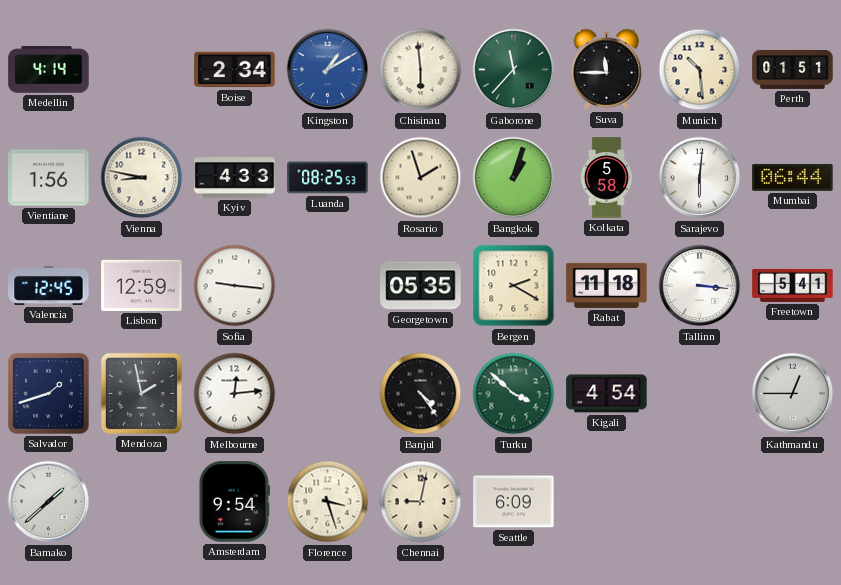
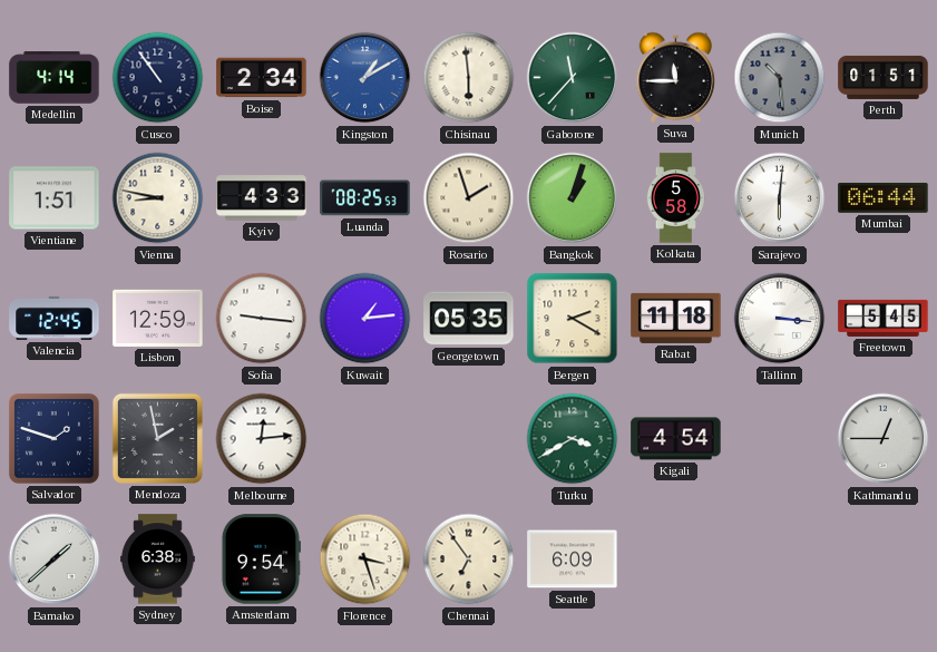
Cusco: none -> 10:54
Munich dial: cream -> grey
Vientiane: 1:56 -> 1:51
Kuwait: none -> 1:14
Freetown: 5:41 -> 5:45
Salvador: 1:42 -> 1:48
Banjul: 4:24 -> none
Turku: 3:52 -> 3:40
Sydney: none -> 6:38
Chennai: 9:02 -> 6:54
